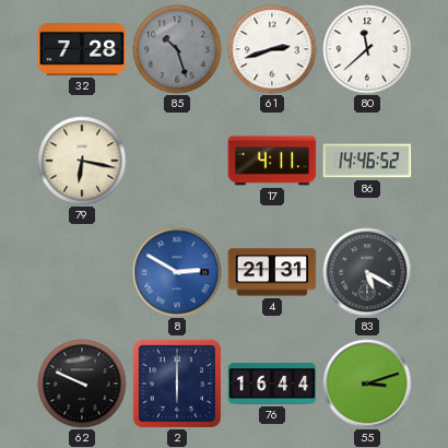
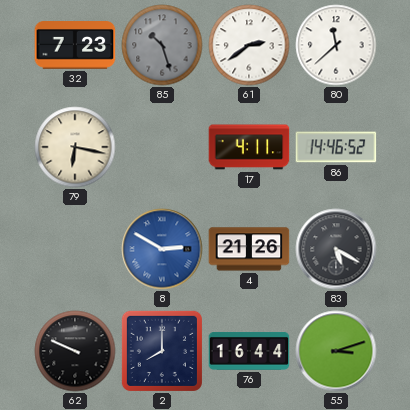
32: 7:28 -> 7:23
61: 2:42 -> 2:39
4: 21:31 -> 21:26
2: 6:00 -> 8:00
